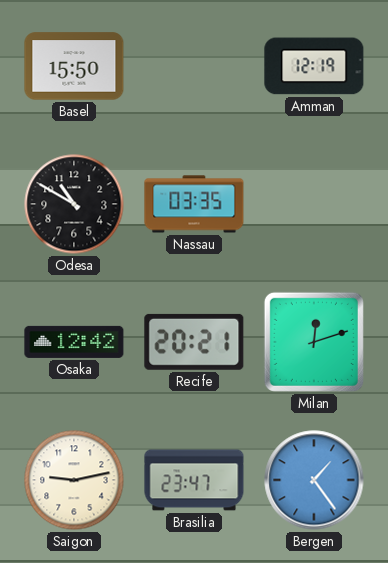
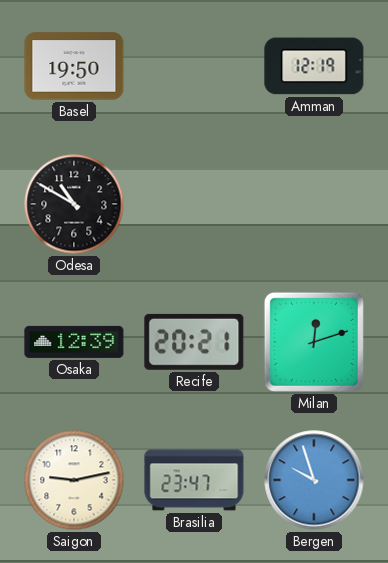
Basel: 15:50 -> 19:50
Nassau: 03:35 -> none
Osaka: 12:42 -> 12:39
Bergen: 1:24 -> 9:57
